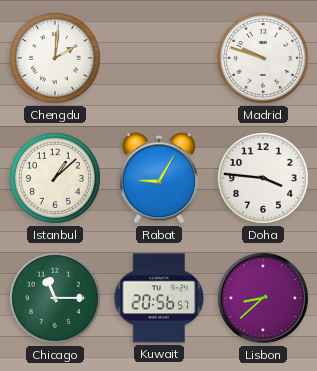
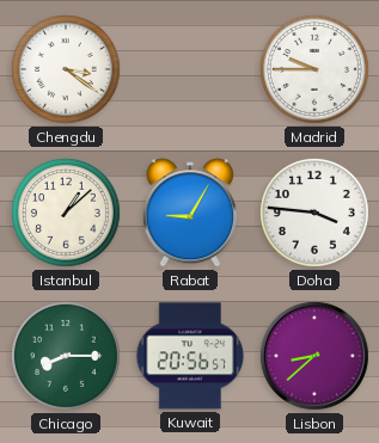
Chengdu: 2:01 -> 3:21
Madrid: 9:48 -> 9:45
Chicago: 11:15 -> 8:15
